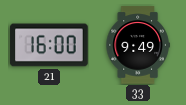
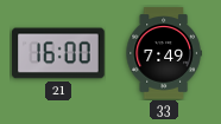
33: 9:49 -> 7:49
